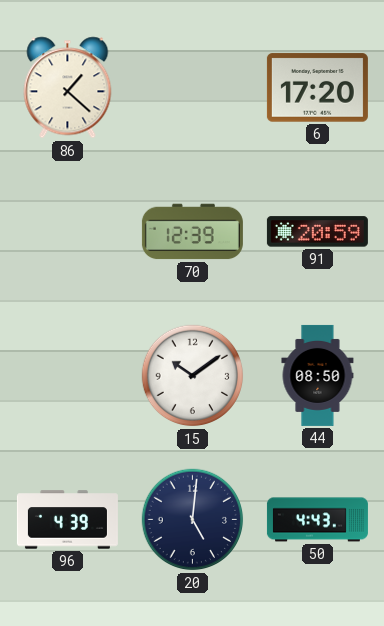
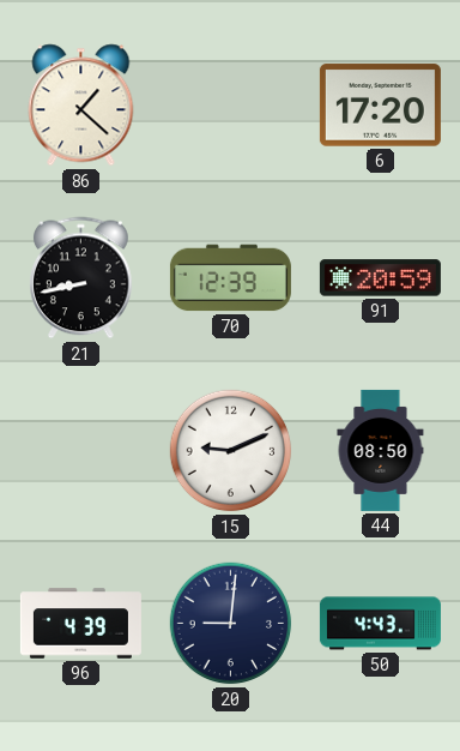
21: none -> 8:43
15: 10:09 -> 9:11
20: 5:01 -> 9:01
